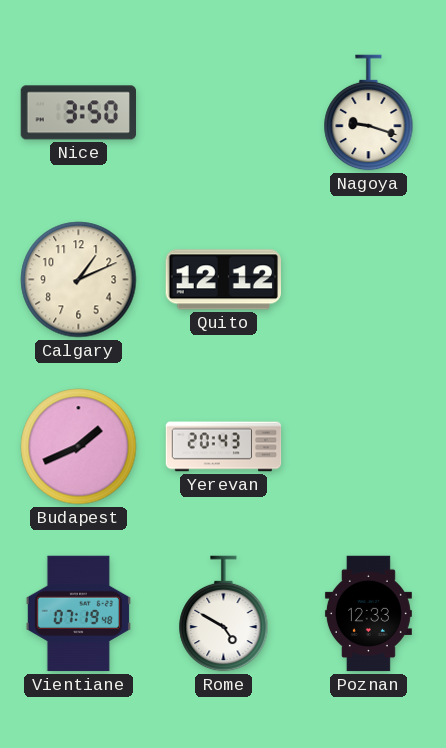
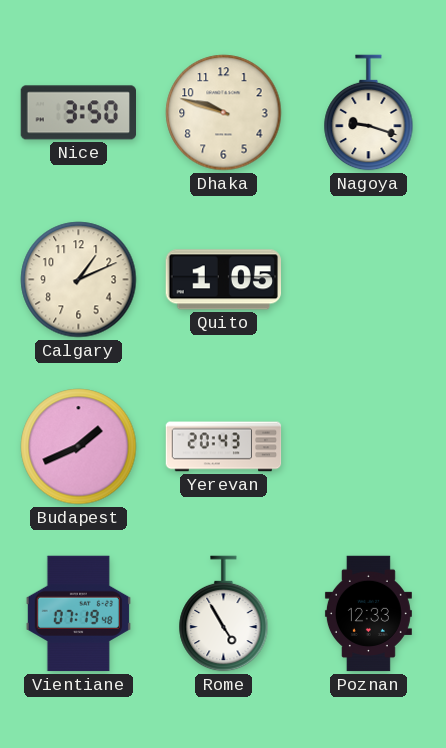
Dhaka: none -> 9:48
Quito: 12:12 -> 1:05
Rome: 4:50 -> 4:55
